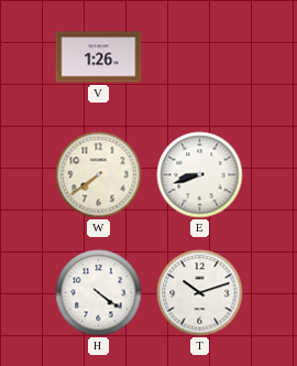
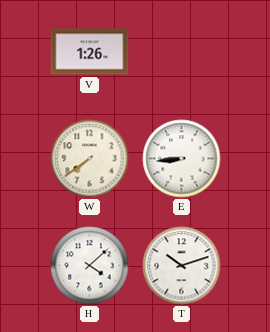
E: 8:42 -> 8:44
H: 4:21 -> 4:08
